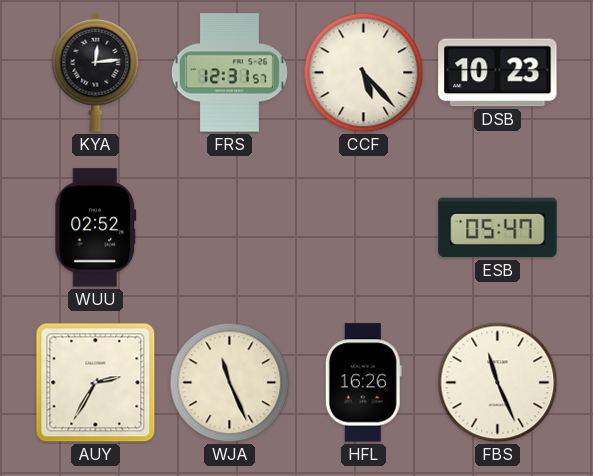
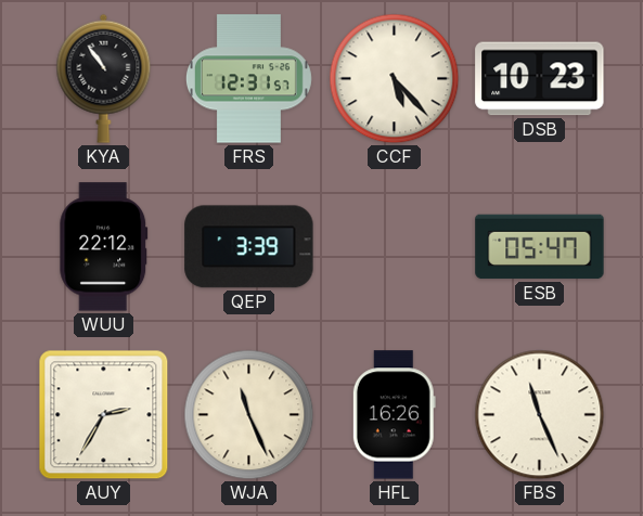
KYA: 12:14 -> 10:54
WUU: 02:52 -> 22:12
QEP: none -> 3:39
